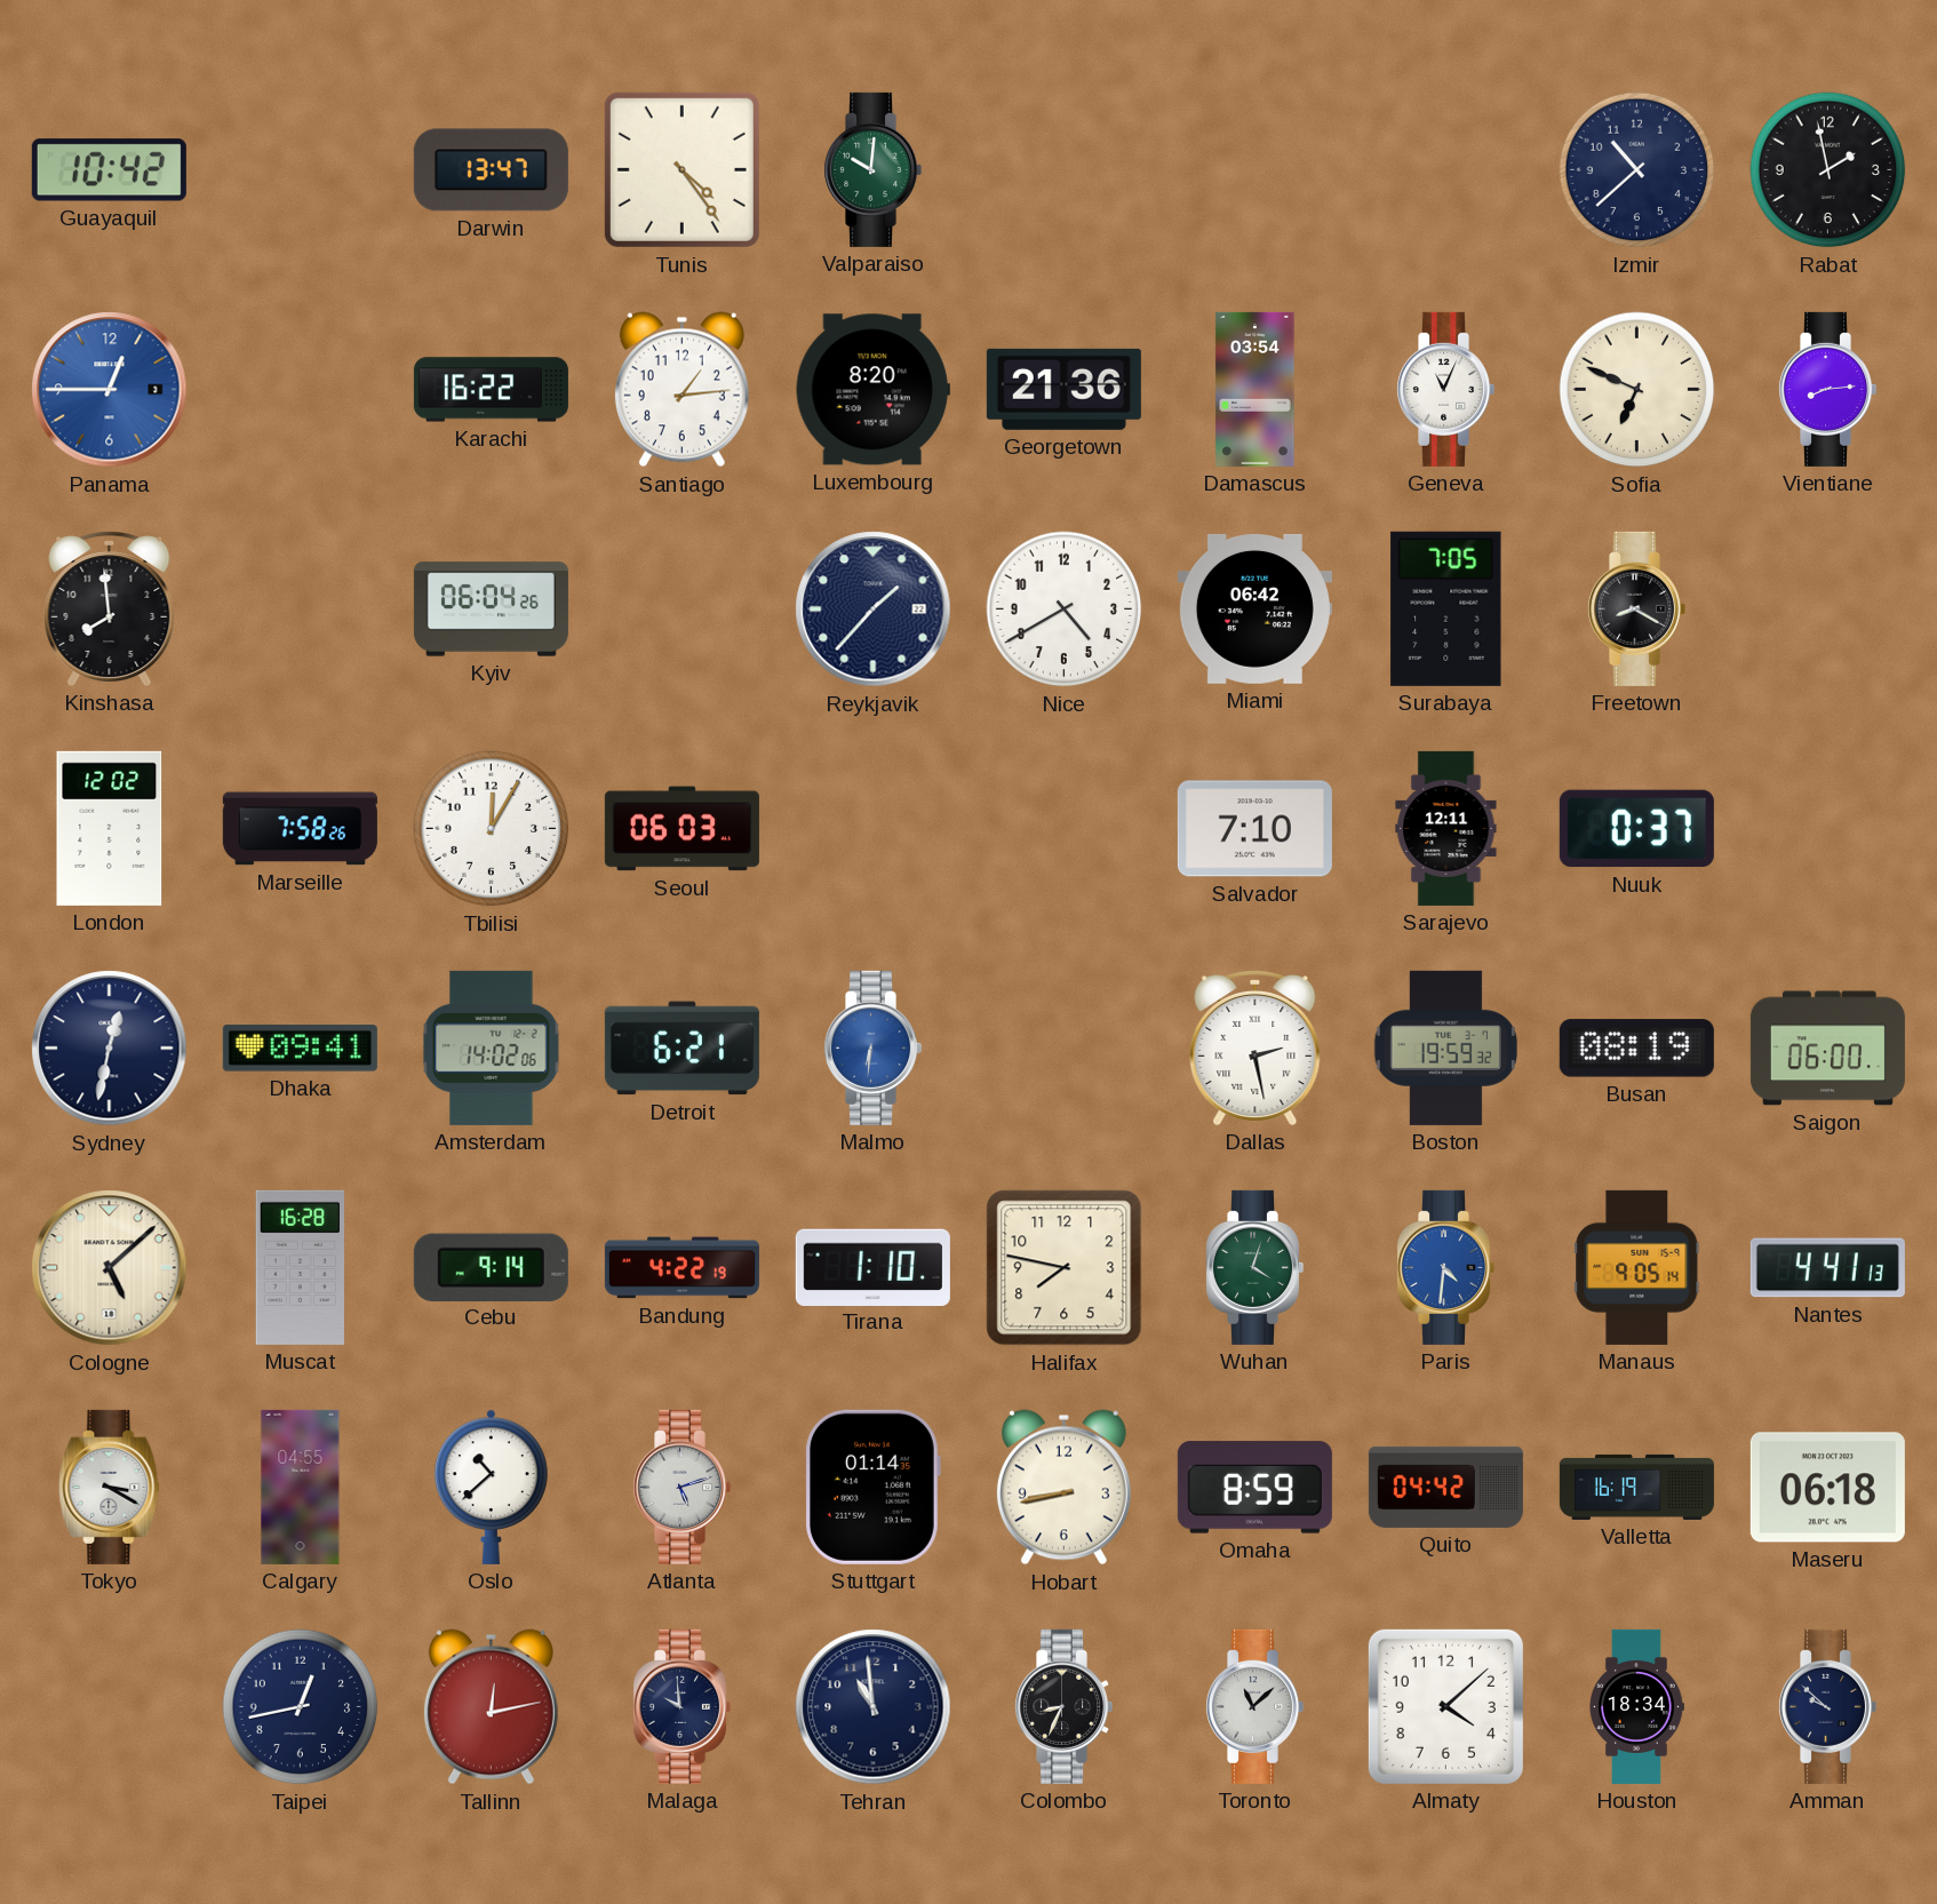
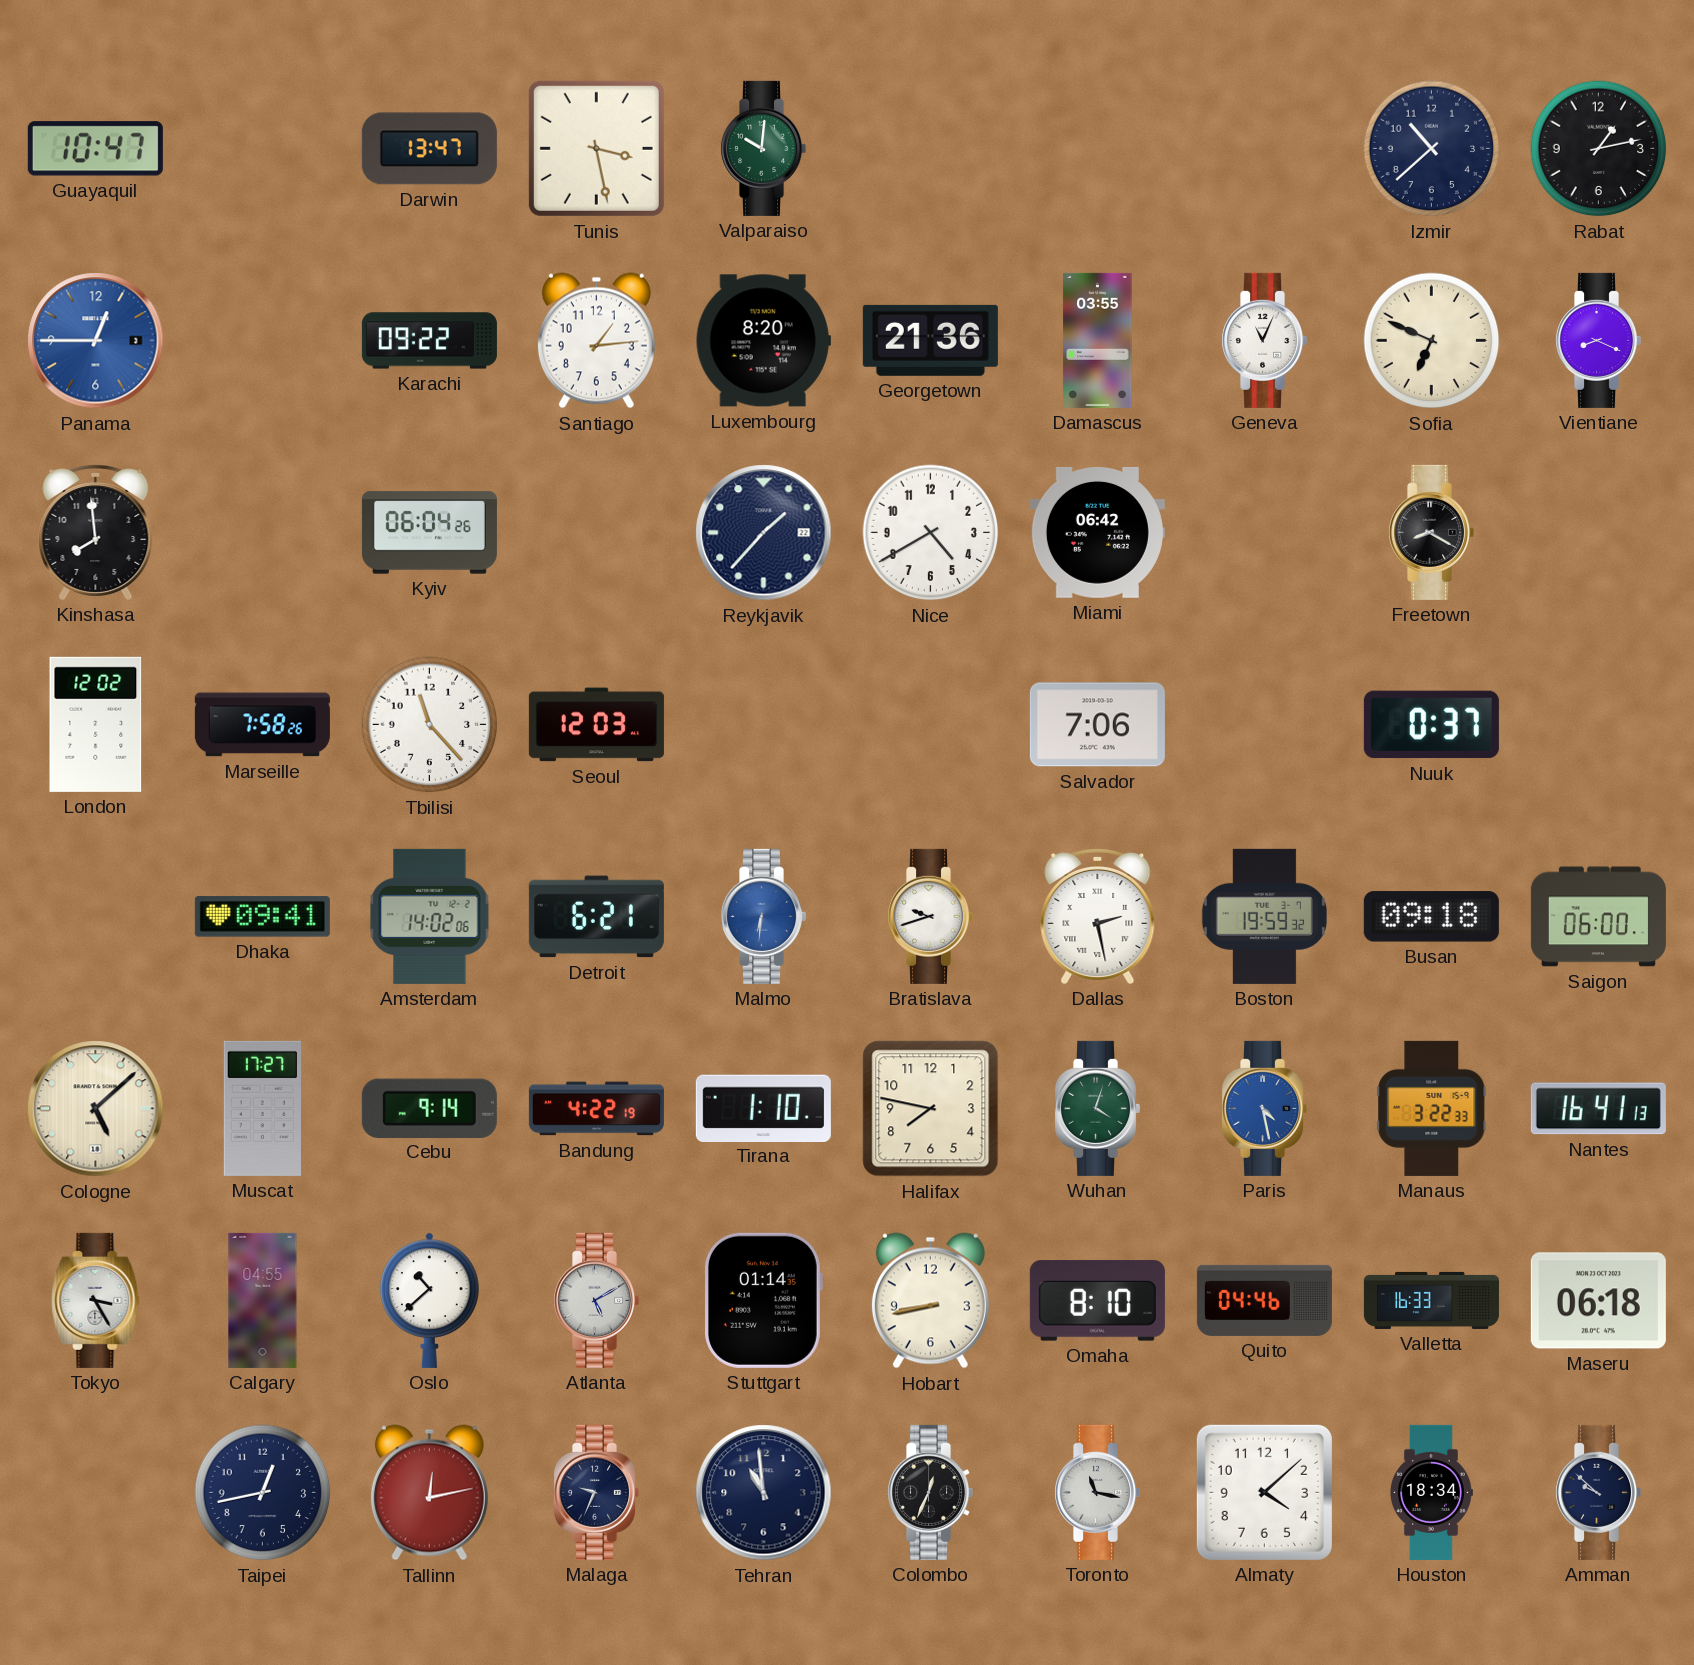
Guayaquil: 10:42 -> 10:47
Tunis: 4:24 -> 3:28
Rabat: 1:58 -> 1:13
Karachi: 16:22 -> 09:22
Damascus: 03:54 -> 03:55
Vientiane: 8:14 -> 8:19
Surabaya: 7:05 -> none
Tbilisi: 12:05 -> 11:23
Seoul: 06:03 -> 12:03
Salvador: 7:10 -> 7:06
Sarajevo: 12:11 -> none
Sydney: 12:32 -> none
Bratislava: none -> 9:42
Busan: 08:19 -> 09:18
Muscat: 16:28 -> 17:27
Paris: 4:31 -> 4:28
Manaus: 9:05 -> 3:22
Nantes: 4:41 -> 16:41
Tokyo: 3:20 -> 3:25
Atlanta: 5:12 -> 5:10
Omaha: 8:59 -> 8:10
Quito: 04:42 -> 04:46
Valletta: 16:19 -> 16:33
Malaga: 9:59 -> 9:34
Colombo: 8:34 -> 12:34
Toronto: 11:08 -> 11:17
